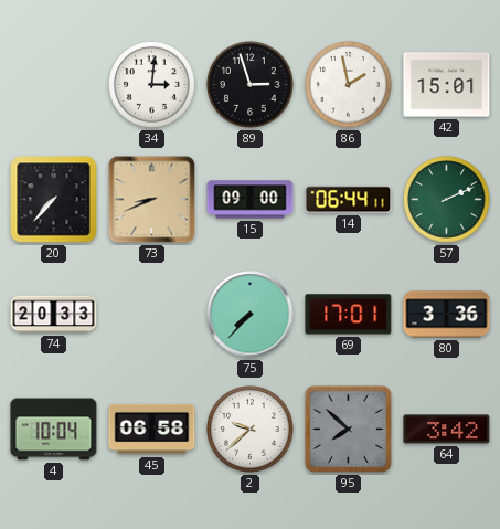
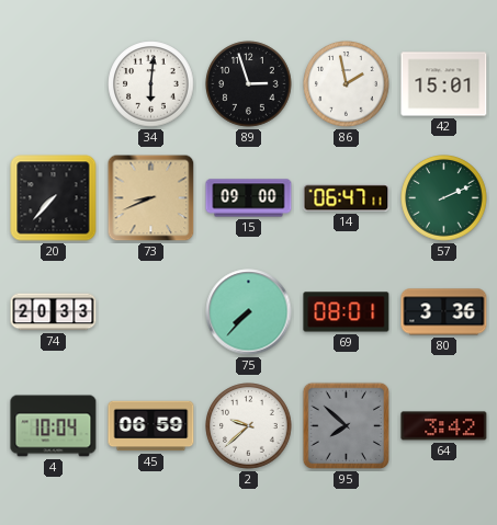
34: 3:01 -> 6:01
14: 06:44 -> 06:47
69: 17:01 -> 08:01
45: 06:58 -> 06:59
